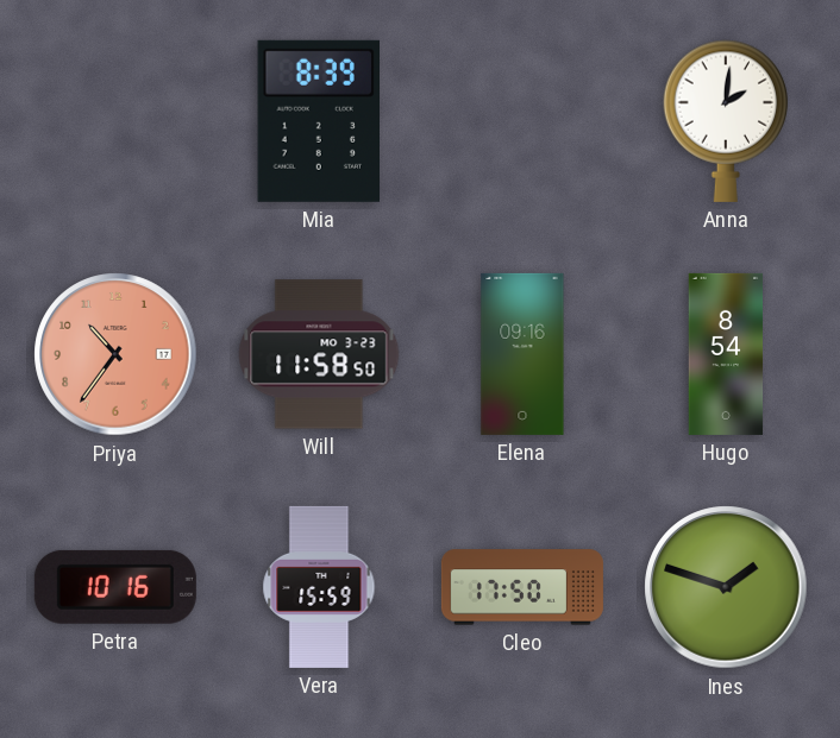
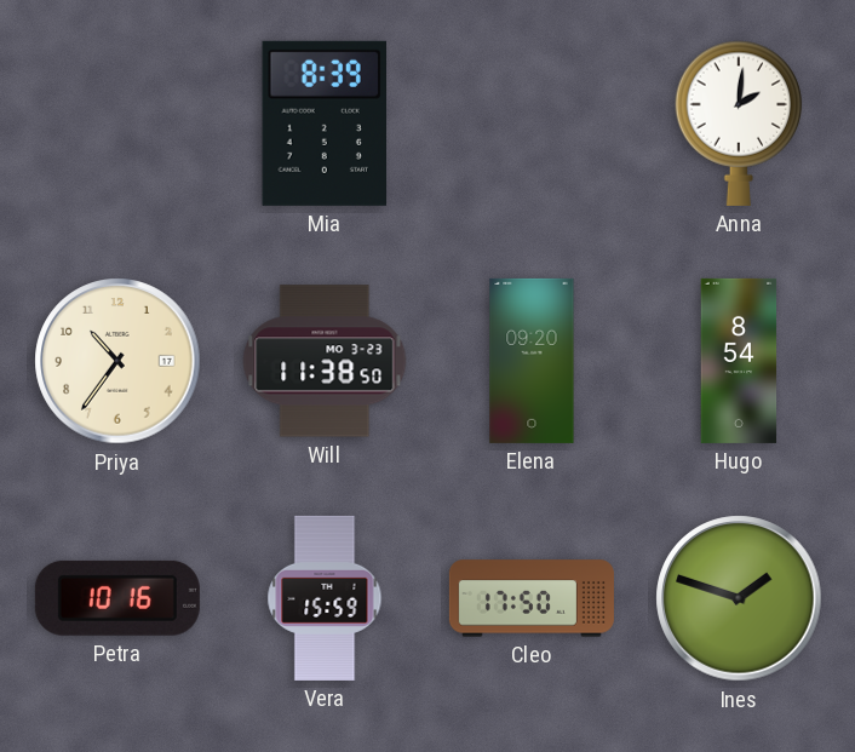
Priya dial: salmon -> cream
Will: 11:58 -> 11:38
Elena: 09:16 -> 09:20
